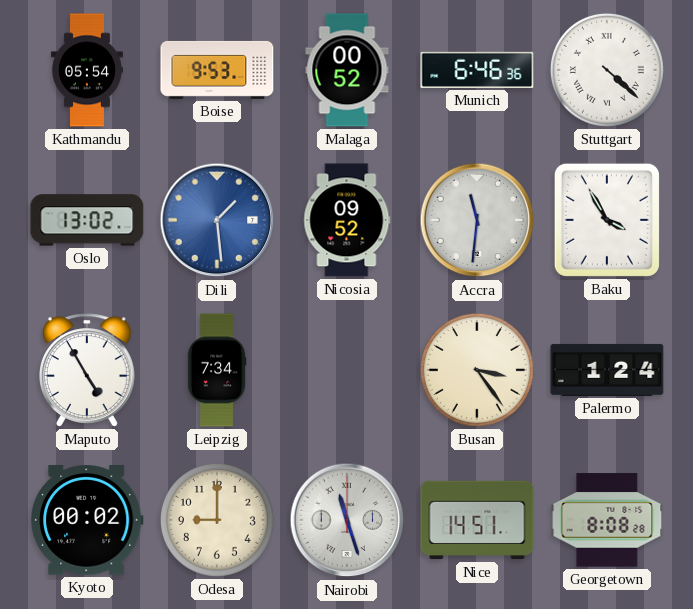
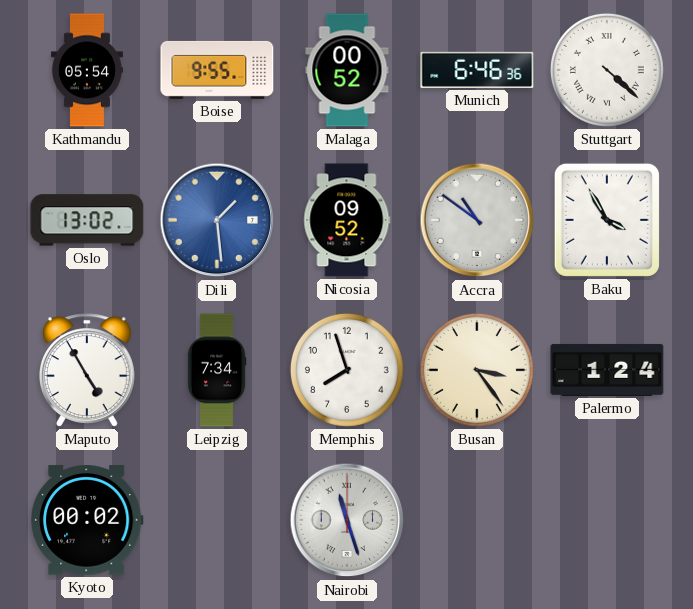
Boise: 9:53 -> 9:55
Accra: 11:31 -> 10:51
Memphis: none -> 7:57
Odesa: 9:00 -> none
Nice: 14:51 -> none
Georgetown: 8:08 -> none
